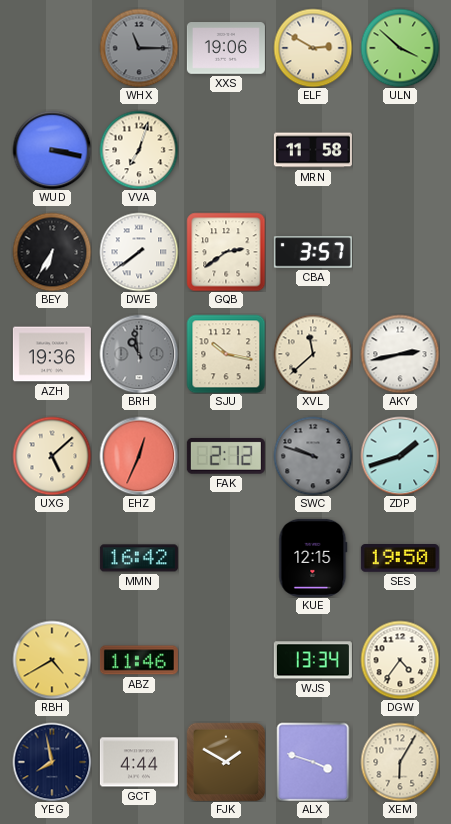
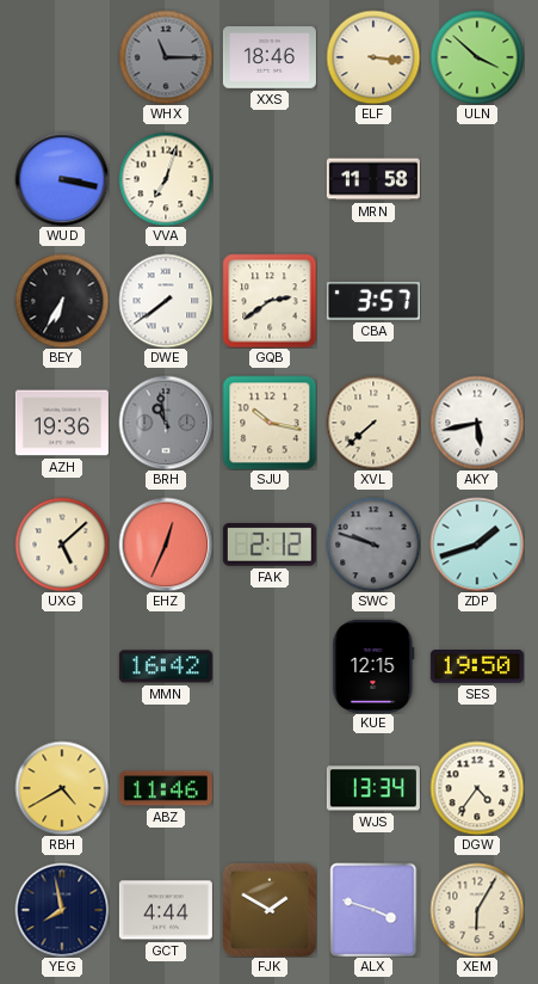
XXS: 19:06 -> 18:46
ELF: 2:50 -> 3:16
XVL: 11:38 -> 7:38
AKY: 2:43 -> 5:43
